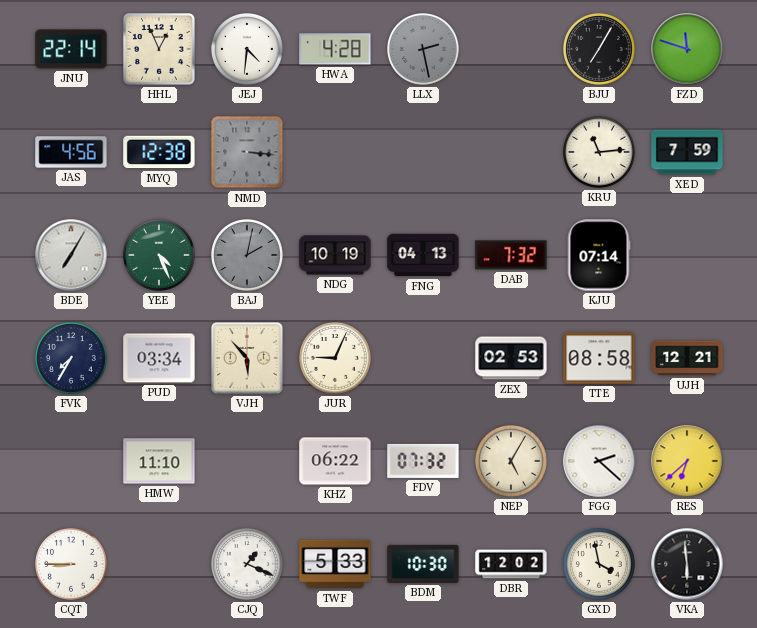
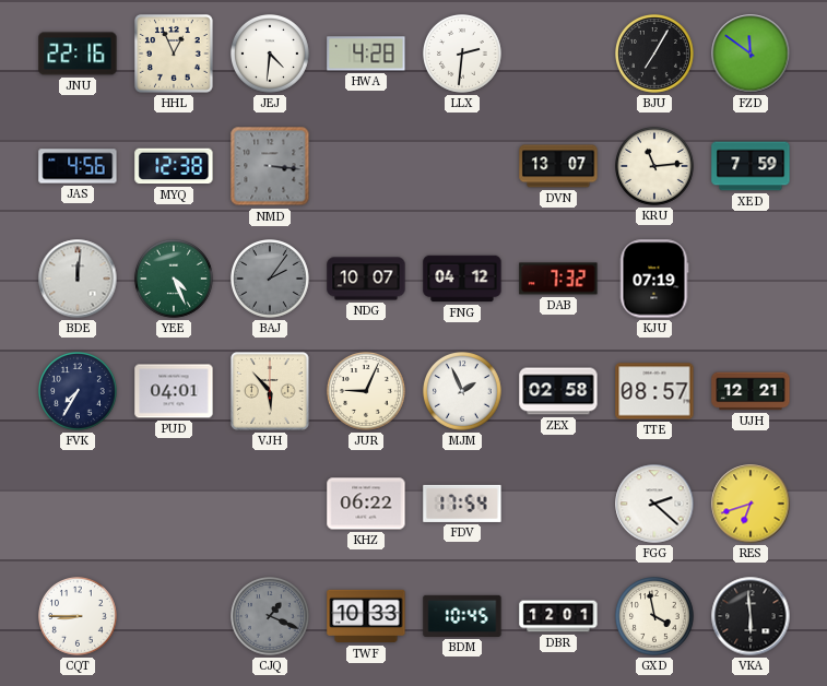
JNU: 22:14 -> 22:16
LLX: 2:28 -> 2:31
LLX dial: grey -> white
FZD: 11:48 -> 11:51
DVN: none -> 13:07
BDE: 7:05 -> 12:01
BAJ: 2:02 -> 2:06
NDG: 10:19 -> 10:07
FNG: 04:13 -> 04:12
KJU: 07:14 -> 07:19
PUD: 03:34 -> 04:01
MJM: none -> 1:56
ZEX: 02:53 -> 02:58
TTE: 08:58 -> 08:57
HMW: 11:10 -> none
FDV: 07:32 -> 17:54
NEP: 5:05 -> none
RES: 6:38 -> 6:42
CJQ dial: white -> grey
TWF: 5:33 -> 10:33
BDM: 10:30 -> 10:45
DBR: 12:02 -> 12:01
